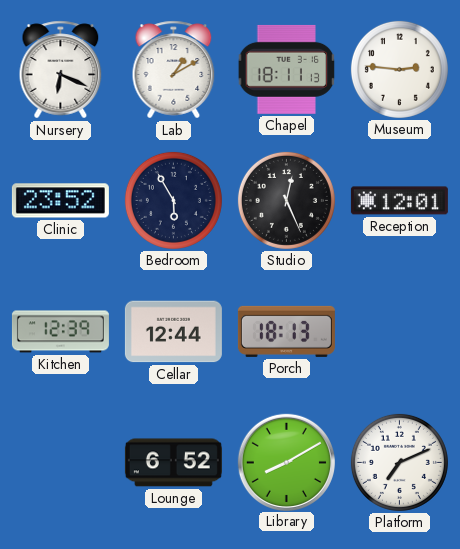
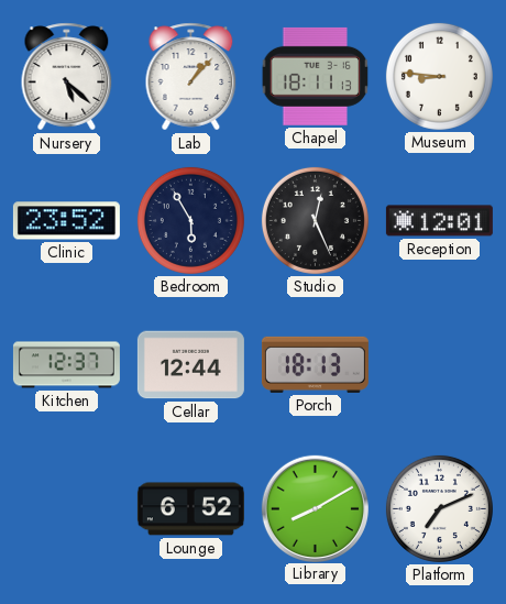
Nursery: 6:19 -> 5:22
Lab: 1:10 -> 1:07
Museum: 2:46 -> 8:46
Kitchen: 12:39 -> 12:37
